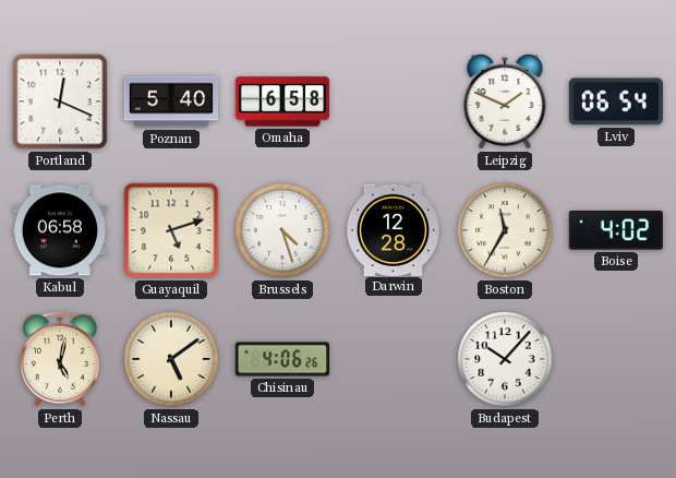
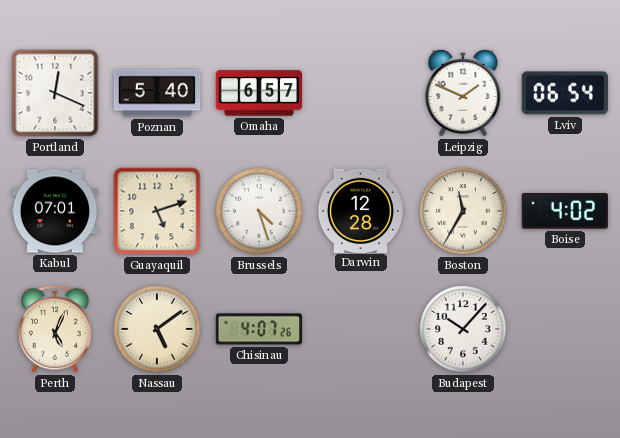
Omaha: 6:58 -> 6:57
Kabul: 06:58 -> 07:01
Perth: 5:02 -> 5:04
Chisinau: 4:06 -> 4:07
